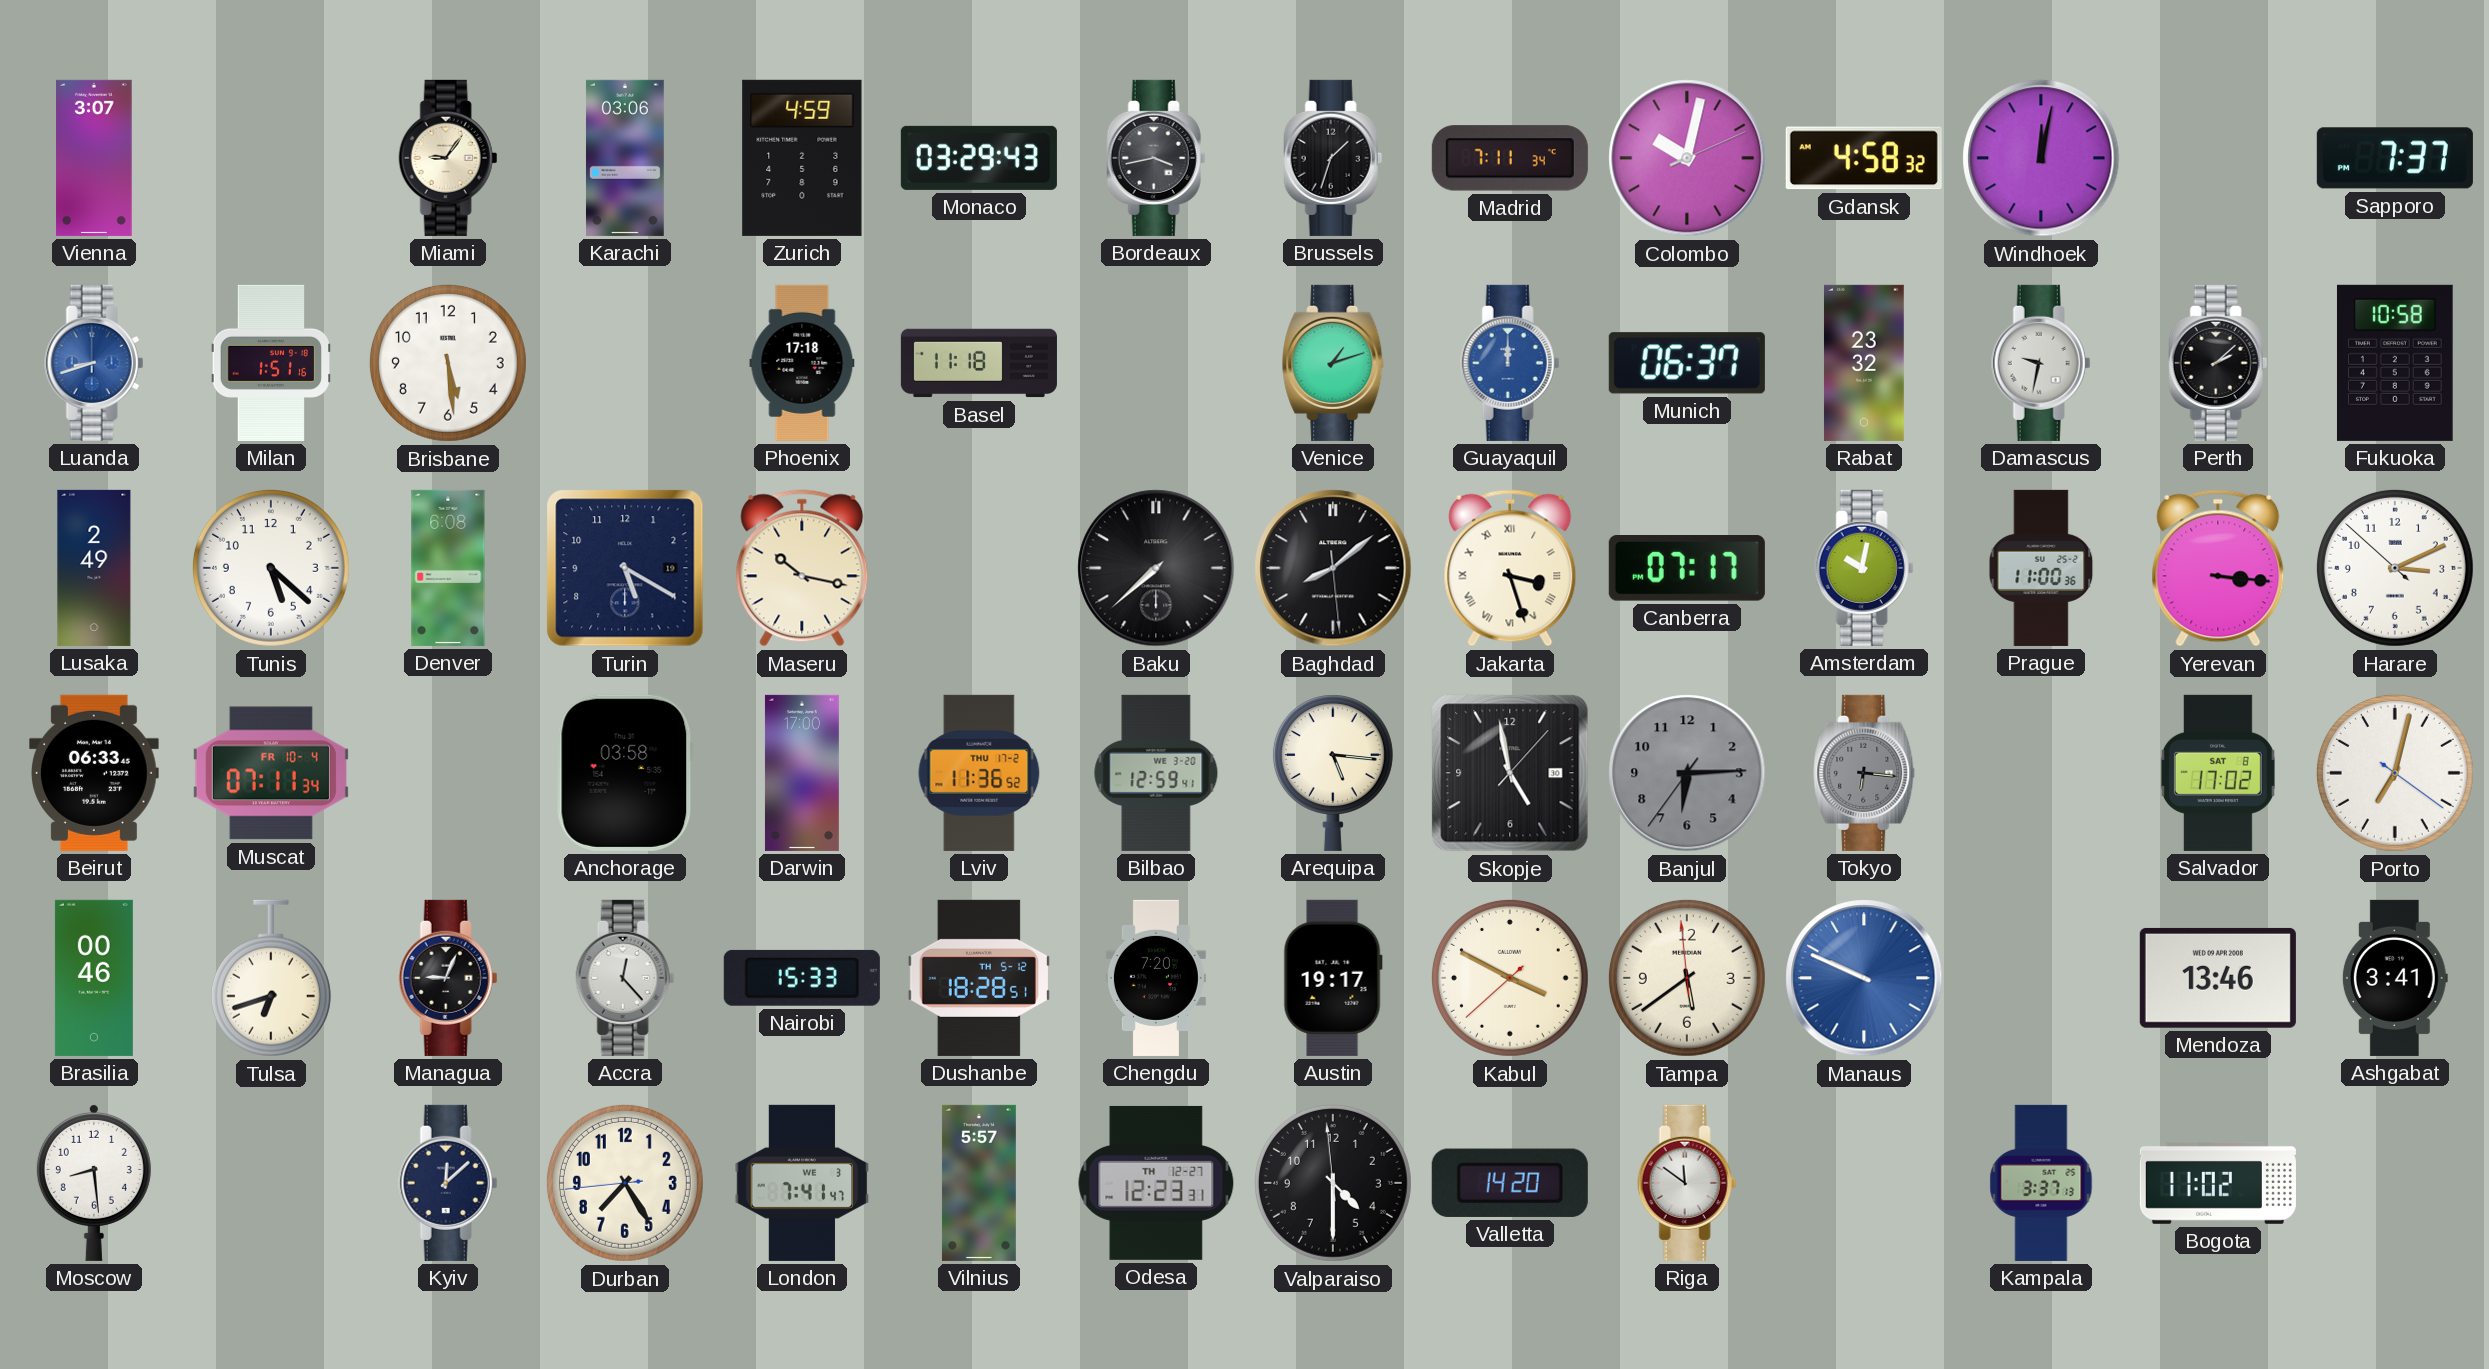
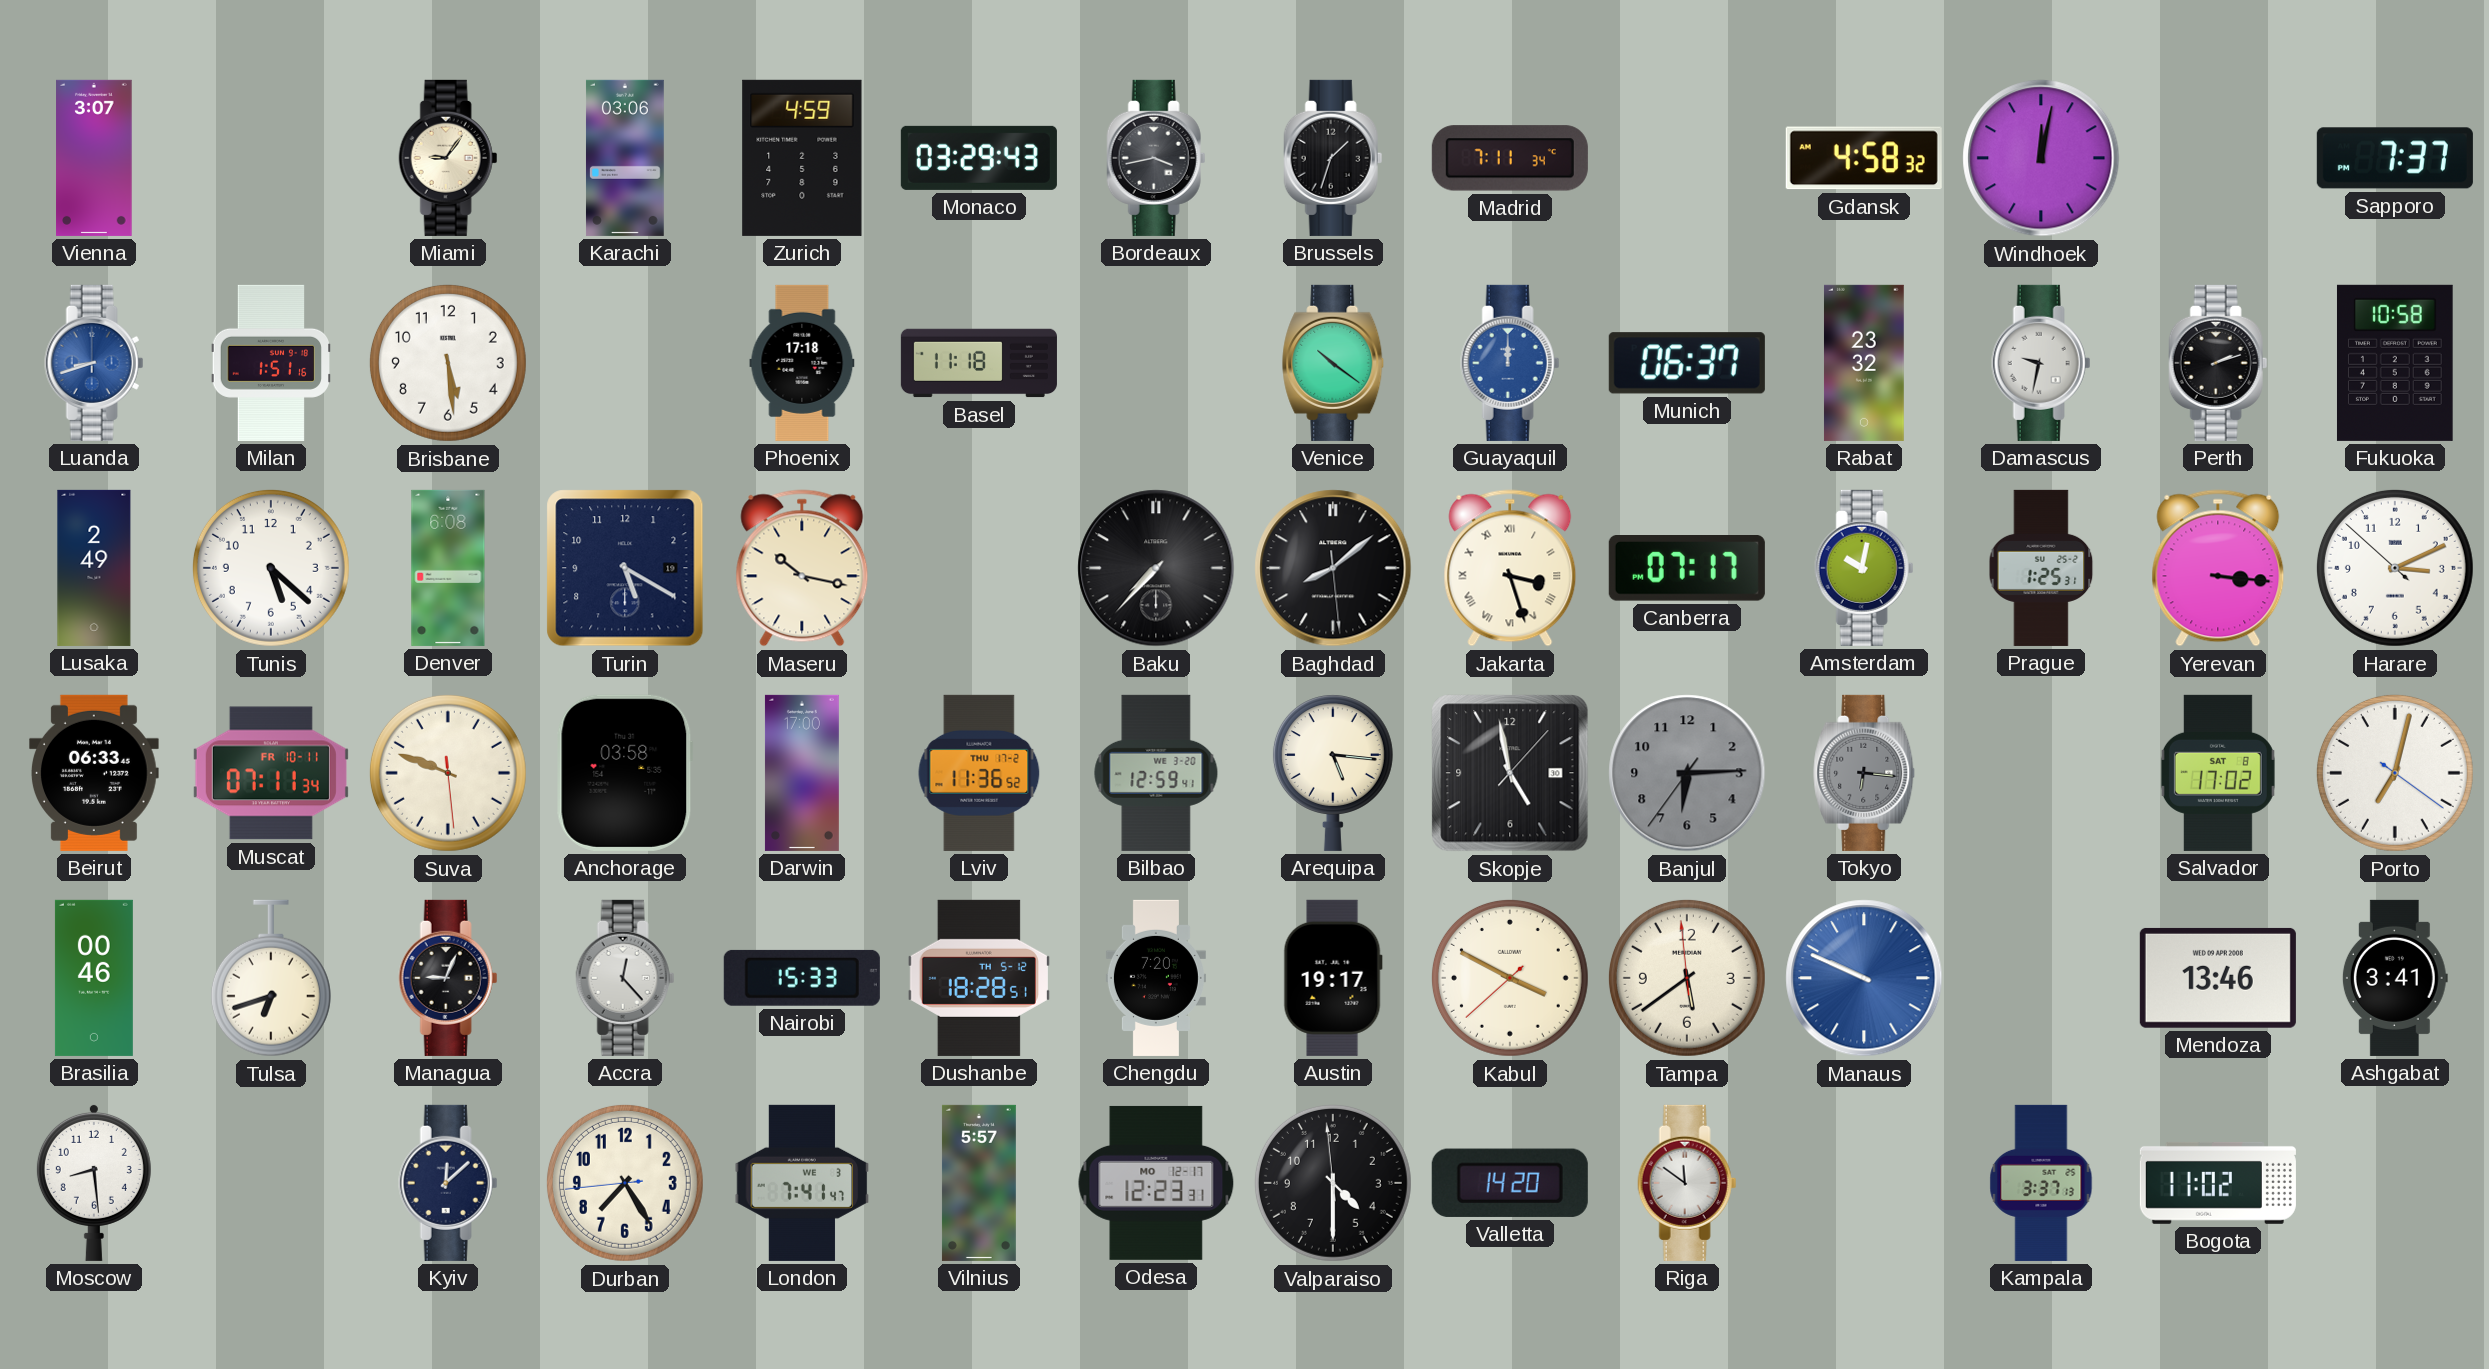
Colombo: 10:02 -> none
Venice: 1:12 -> 10:21
Perth: 2:08 -> 2:12
Baku: 7:38 -> 7:37
Prague: 11:00 -> 1:25
Muscat date: FR 10-4 -> FR 10-11
Suva: none -> 9:48
Odesa date: TH 12-27 -> MO 12-17
